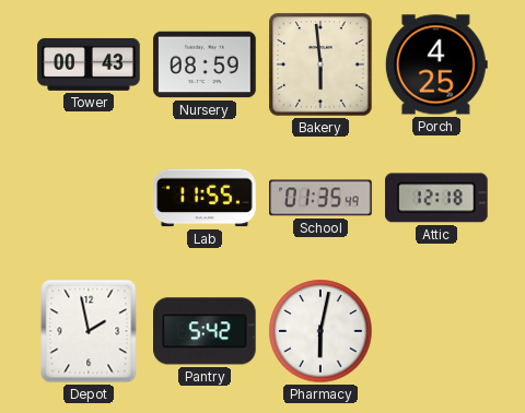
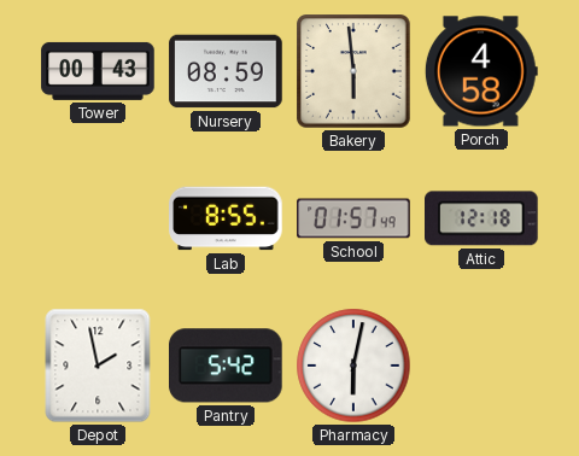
Porch: 4:25 -> 4:58
Lab: 11:55 -> 8:55
School: 01:35 -> 01:57
